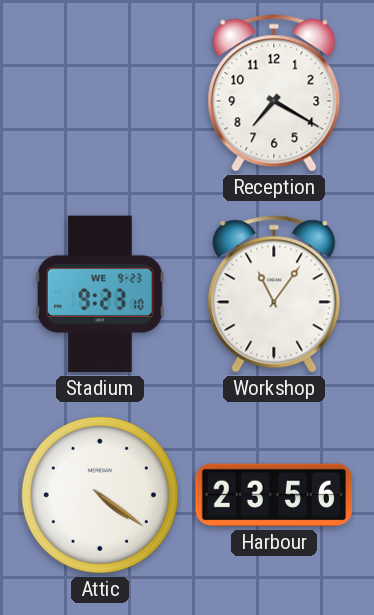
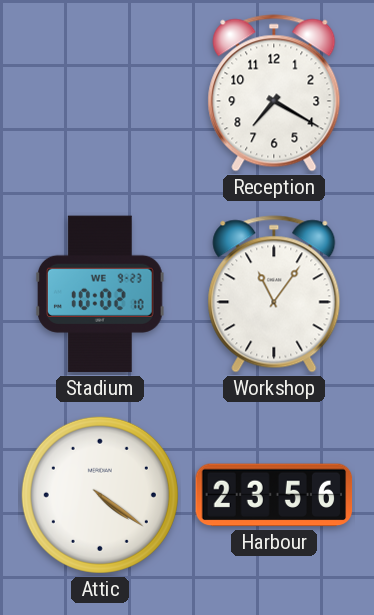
Stadium: 9:23 -> 10:02
